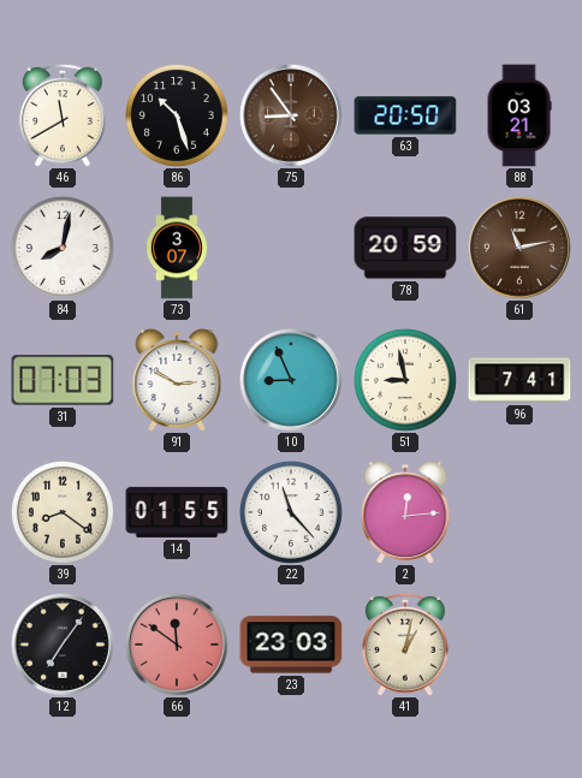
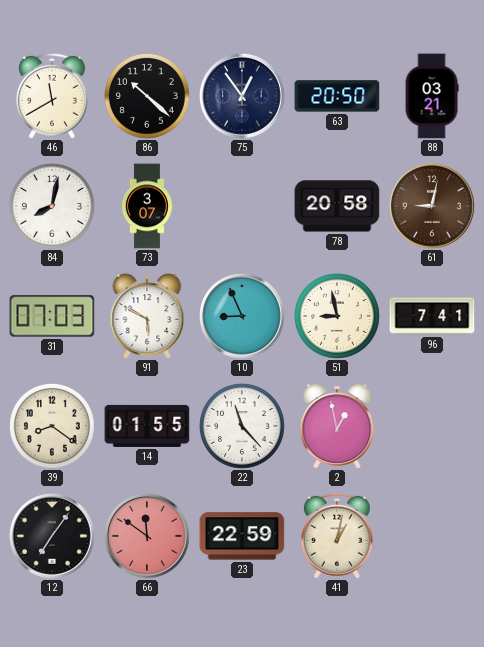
86: 10:27 -> 10:22
75: 8:54 -> 12:54
75 dial: brown -> navy
78: 20:59 -> 20:58
61: 11:13 -> 9:02
91: 2:50 -> 5:50
2: 12:14 -> 12:58
23: 23:03 -> 22:59
